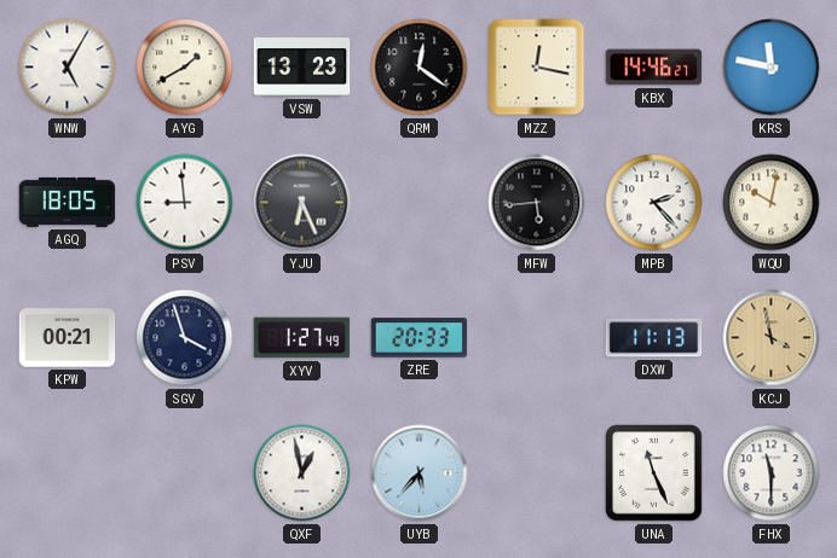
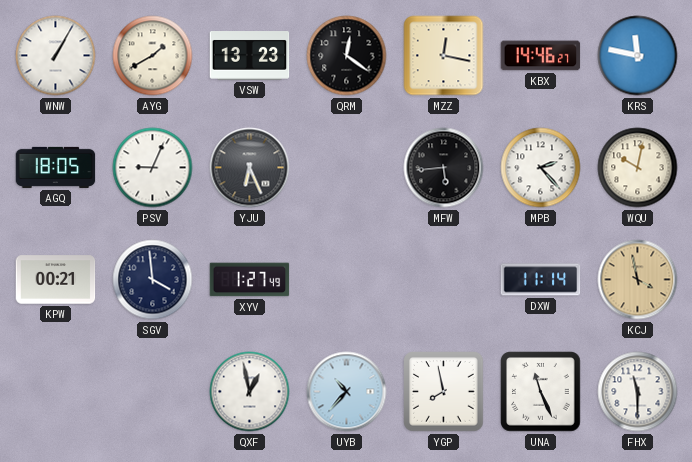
WNW: 5:05 -> 1:05
PSV: 8:59 -> 9:04
SGV: 3:57 -> 3:59
ZRE: 20:33 -> none
DXW: 11:13 -> 11:14
UYB: 5:37 -> 10:37
YGP: none -> 7:58
